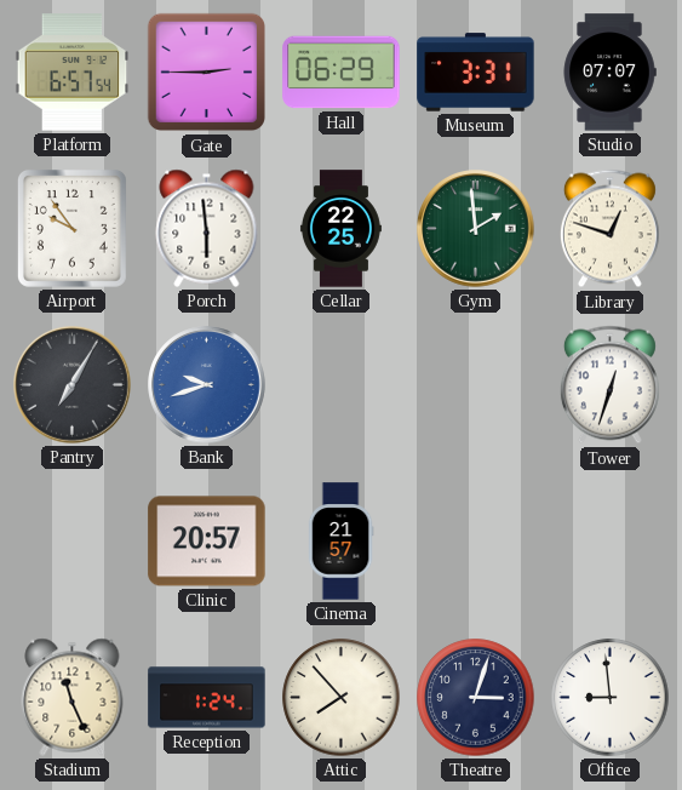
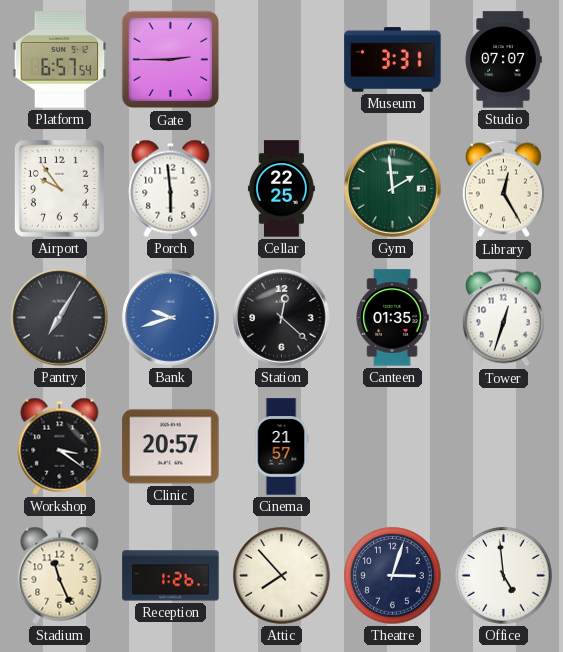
Hall: 06:29 -> none
Library: 12:48 -> 12:25
Station: none -> 12:22
Canteen: none -> 01:35
Workshop: none -> 3:21
Reception: 1:24 -> 1:26
Office: 8:59 -> 4:59
